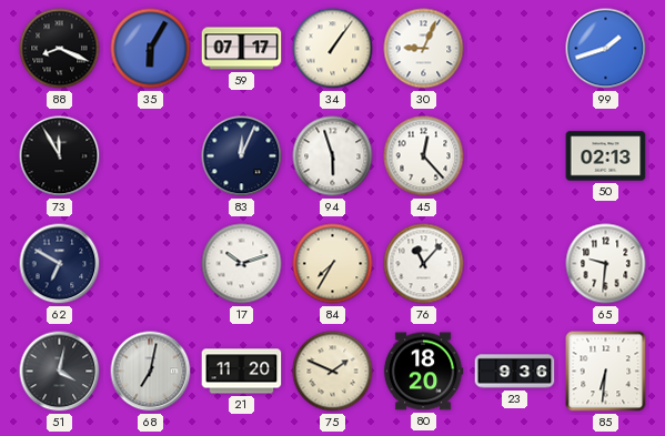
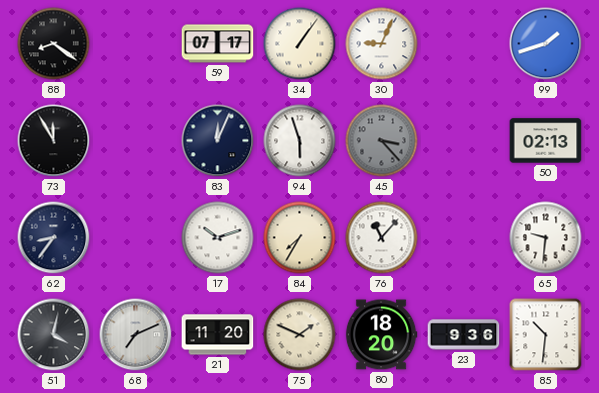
88: 8:19 -> 8:21
35: 6:05 -> none
45: 12:23 -> 3:23
45 dial: white -> grey
62: 6:50 -> 8:36
68: 7:02 -> 7:11
85: 6:31 -> 10:31
